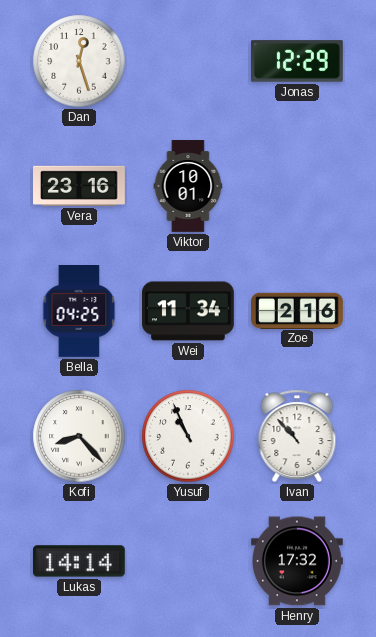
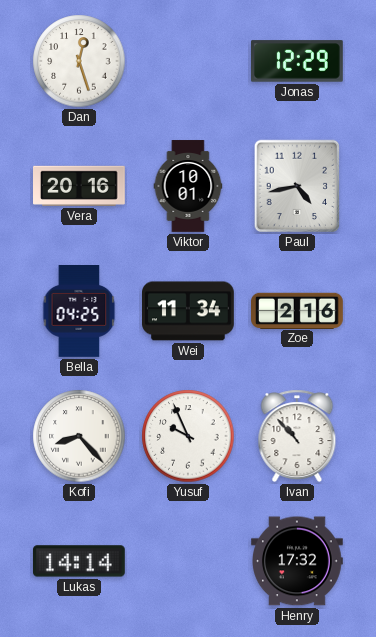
Vera: 23:16 -> 20:16
Paul: none -> 4:43
Yusuf: 10:56 -> 9:56
